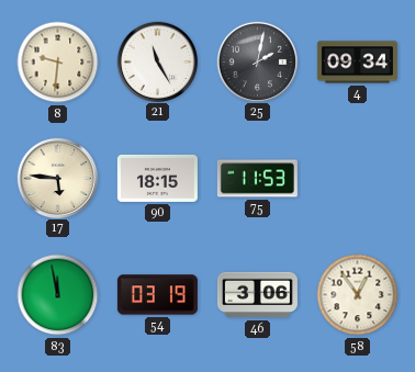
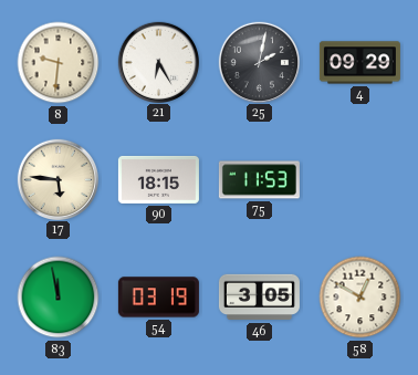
21: 11:25 -> 6:25
4: 09:34 -> 09:29
46: 3:06 -> 3:05
58: 12:54 -> 12:50
